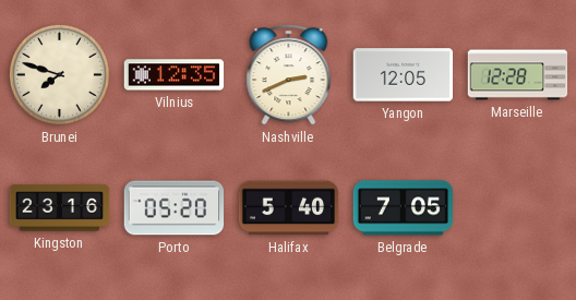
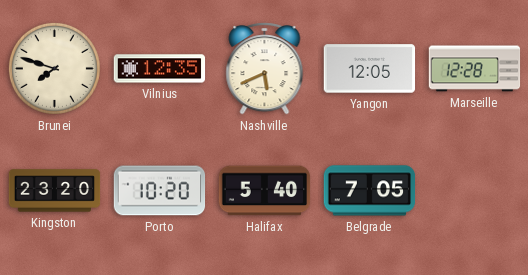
Nashville: 2:41 -> 5:41
Kingston: 23:16 -> 23:20
Porto: 05:20 -> 10:20
